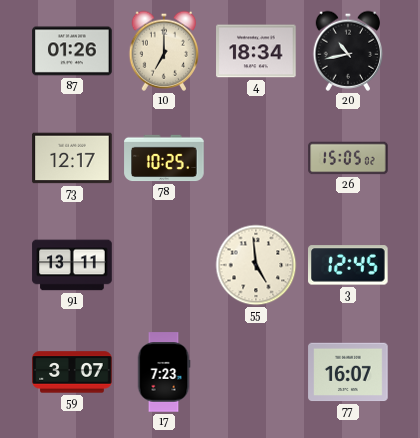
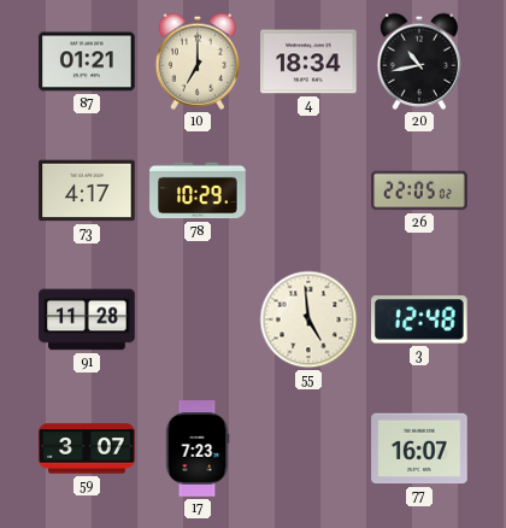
87: 01:26 -> 01:21
73: 12:17 -> 4:17
78: 10:25 -> 10:29
26: 15:05 -> 22:05
91: 13:11 -> 11:28
3: 12:45 -> 12:48
